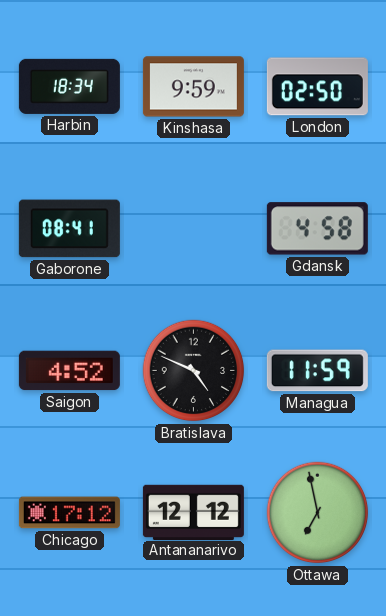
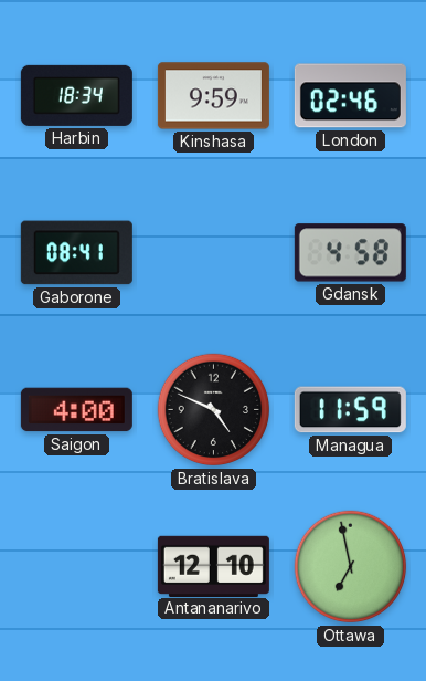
London: 02:50 -> 02:46
Saigon: 4:52 -> 4:00
Chicago: 17:12 -> none
Antananarivo: 12:12 -> 12:10
